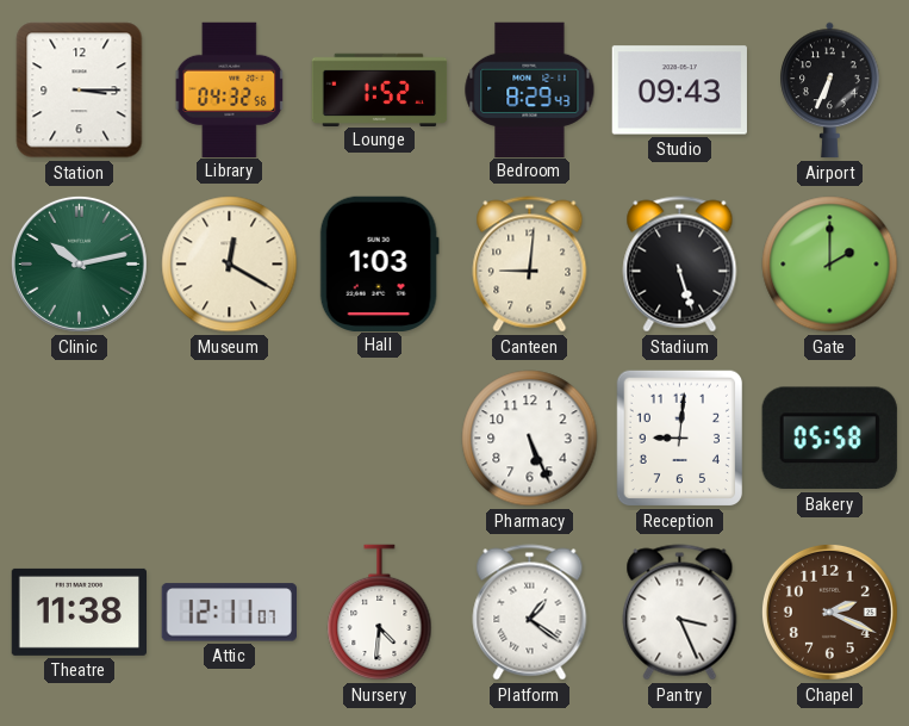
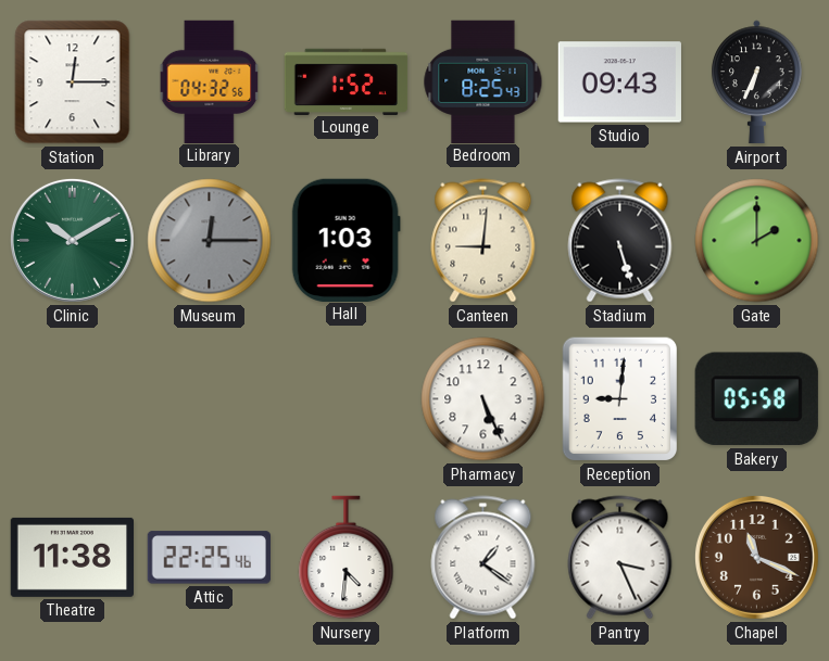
Station: 3:15 -> 12:15
Bedroom: 8:29 -> 8:25
Clinic: 10:13 -> 10:10
Museum: 12:20 -> 12:15
Museum dial: cream -> grey
Attic: 12:11 -> 22:25
Chapel: 2:19 -> 11:19
